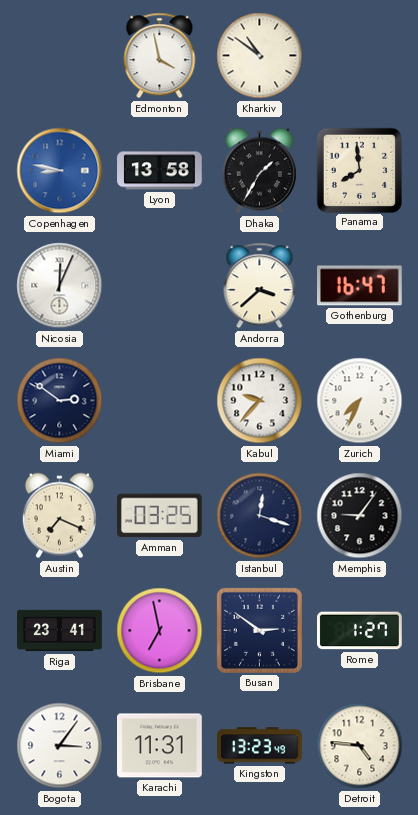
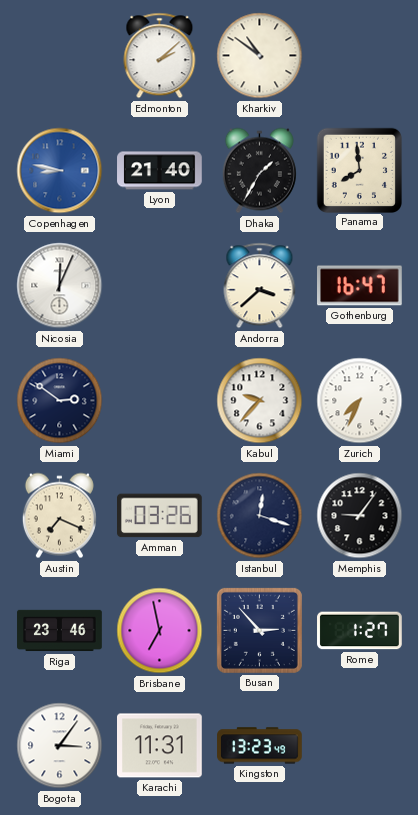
Edmonton: 3:58 -> 2:08
Lyon: 13:58 -> 21:40
Amman: 03:25 -> 03:26
Riga: 23:41 -> 23:46
Busan: 2:51 -> 2:53
Detroit: 4:46 -> none
